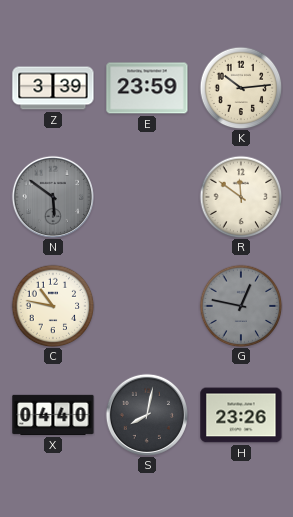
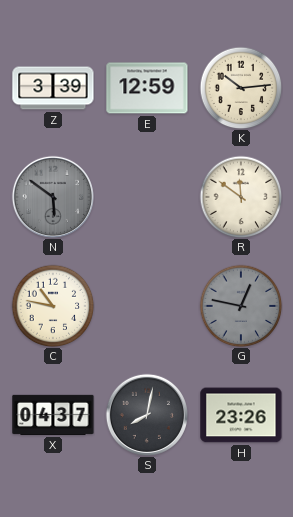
E: 23:59 -> 12:59
X: 04:40 -> 04:37
